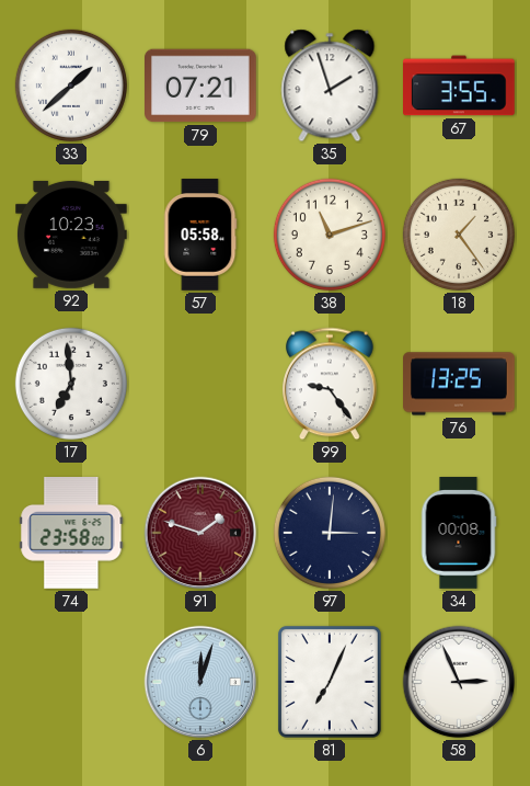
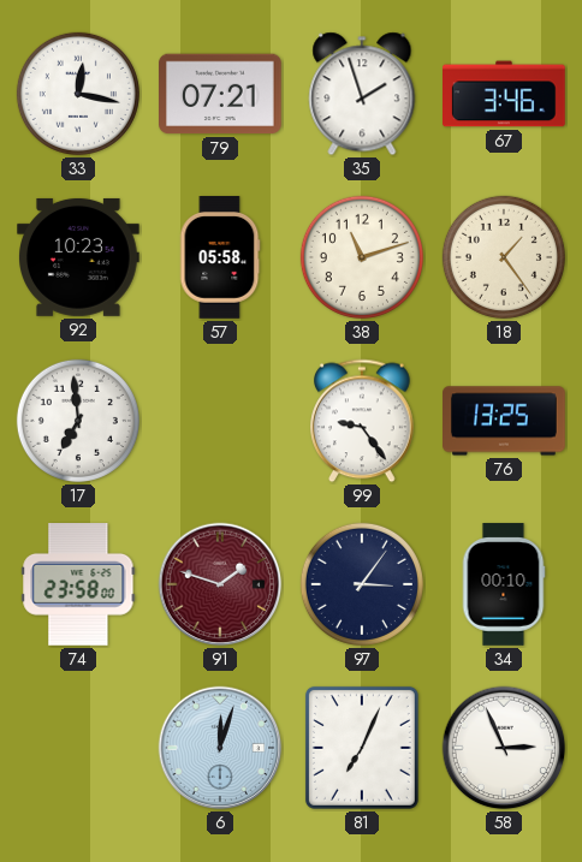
33: 1:38 -> 12:17
67: 3:55 -> 3:46
97: 3:01 -> 3:06
34: 00:08 -> 00:10
